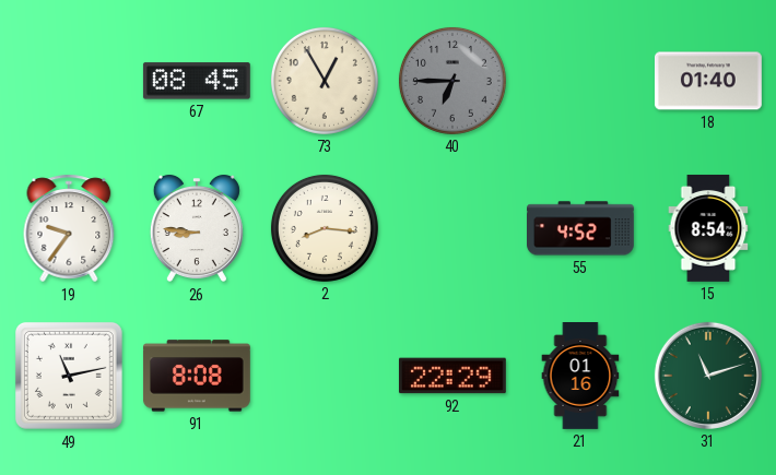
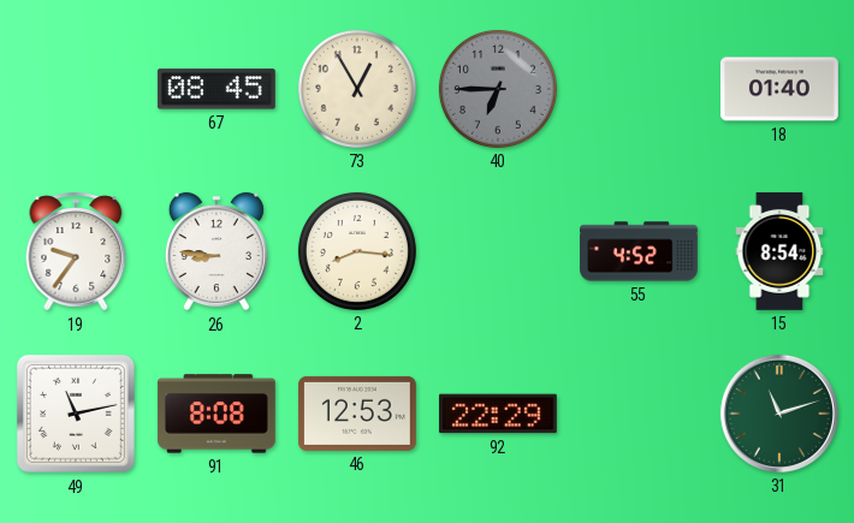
46: none -> 12:53
21: 01:16 -> none
